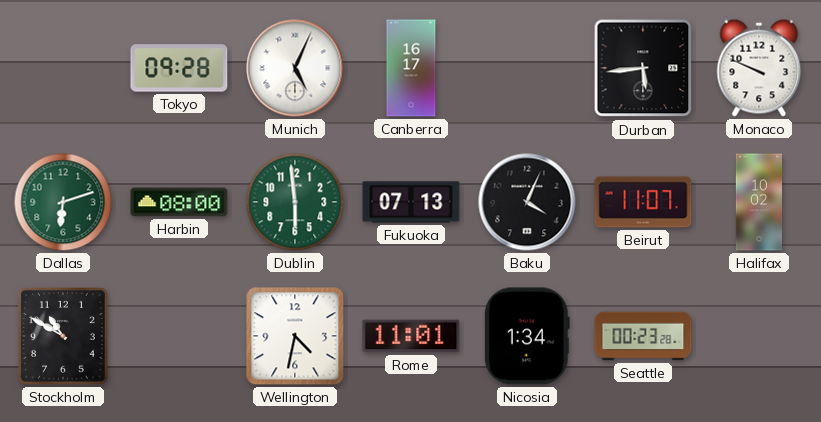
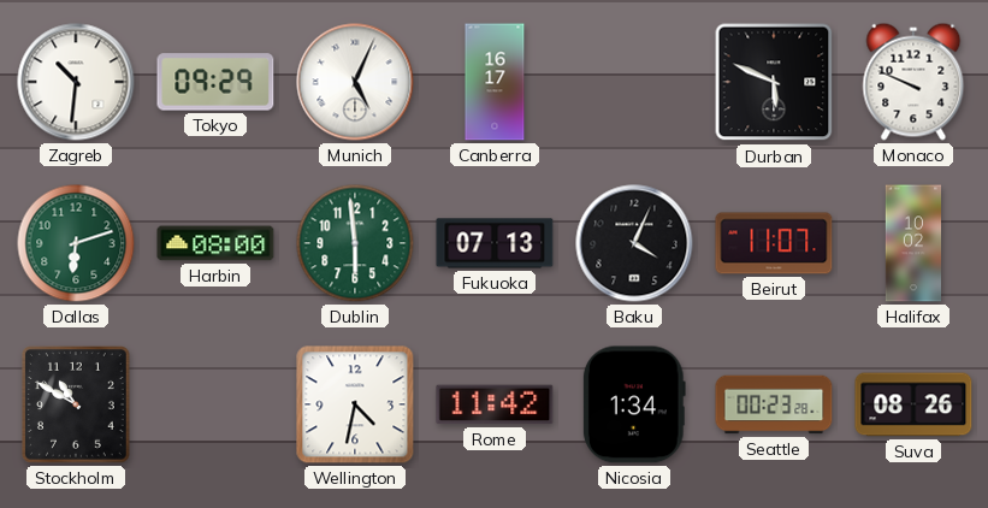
Zagreb: none -> 10:31
Tokyo: 09:28 -> 09:29
Durban: 5:44 -> 5:49
Rome: 11:01 -> 11:42
Suva: none -> 08:26
